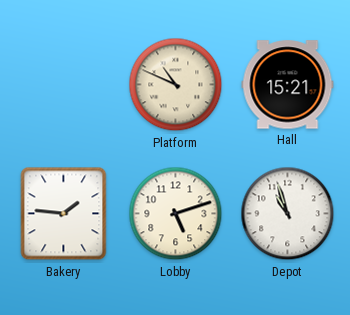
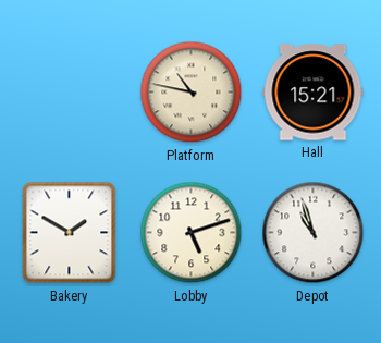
Platform: 10:49 -> 10:47
Bakery: 1:46 -> 1:50
